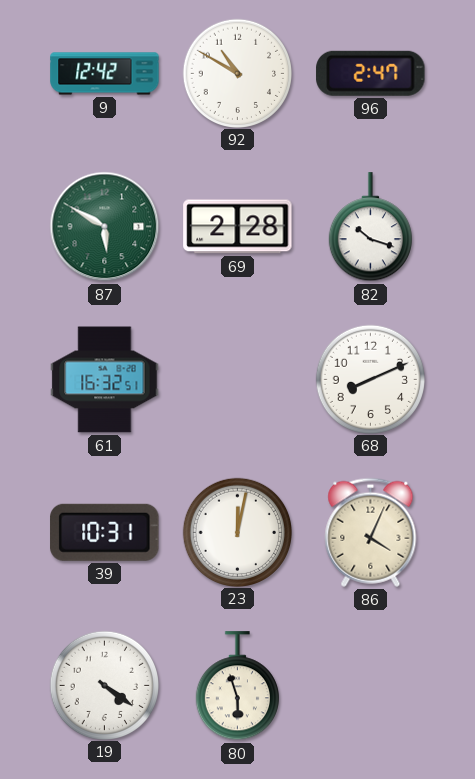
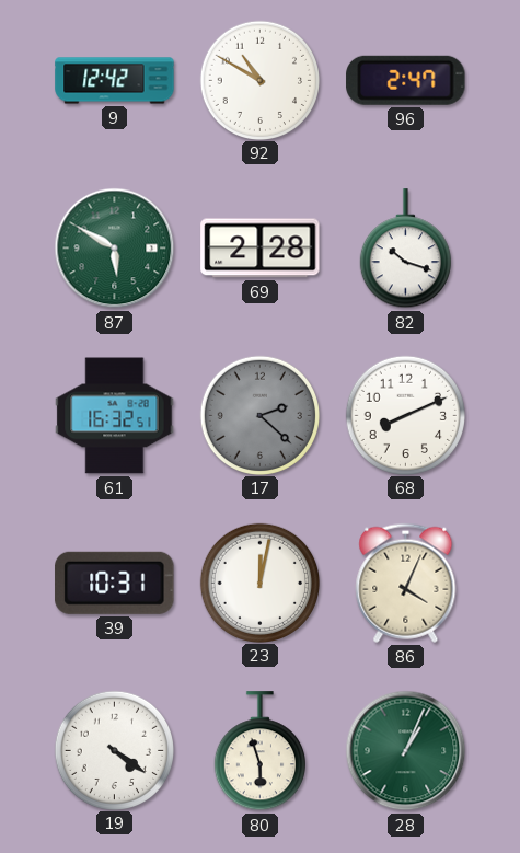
17: none -> 2:22
28: none -> 1:04
